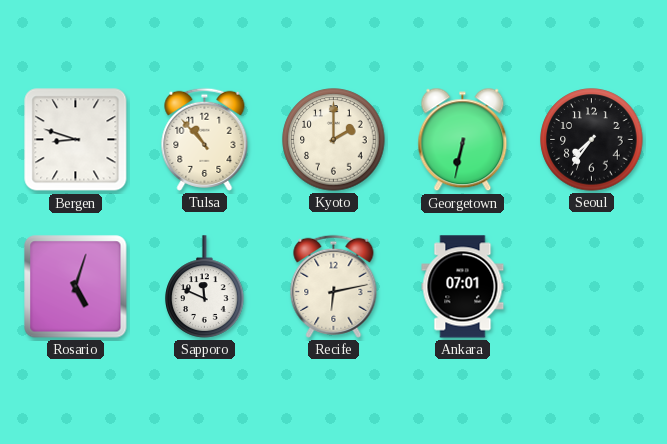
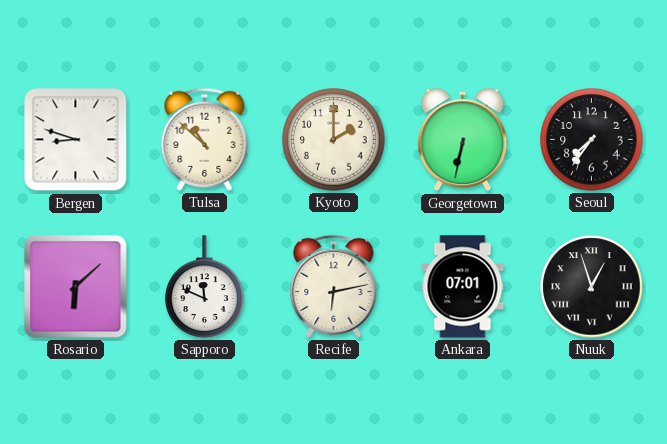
Tulsa: 10:53 -> 10:52
Rosario: 5:03 -> 6:08
Nuuk: none -> 12:57
